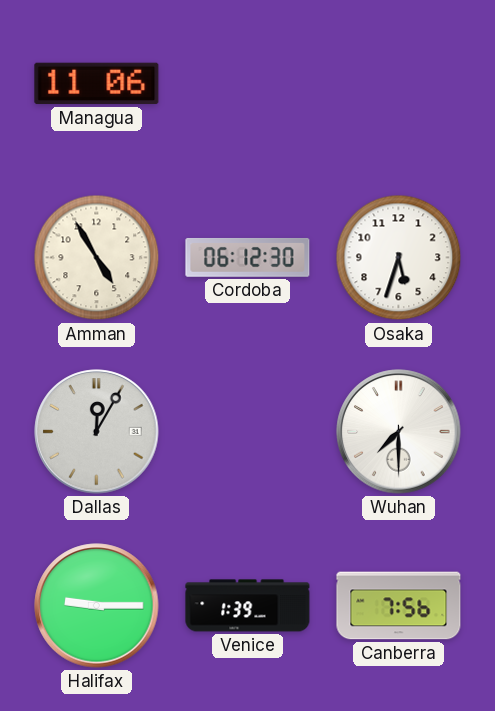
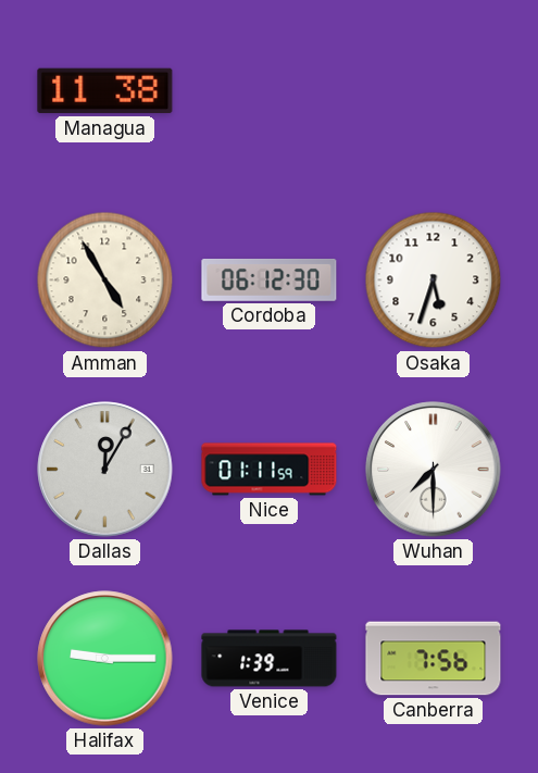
Managua: 11:06 -> 11:38
Nice: none -> 01:11
